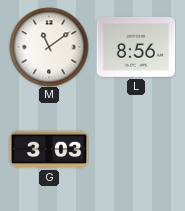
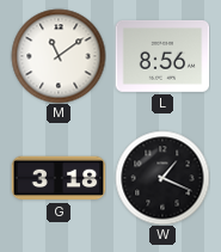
G: 3:03 -> 3:18
W: none -> 1:19
